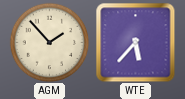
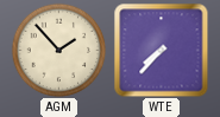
WTE: 5:37 -> 7:37
